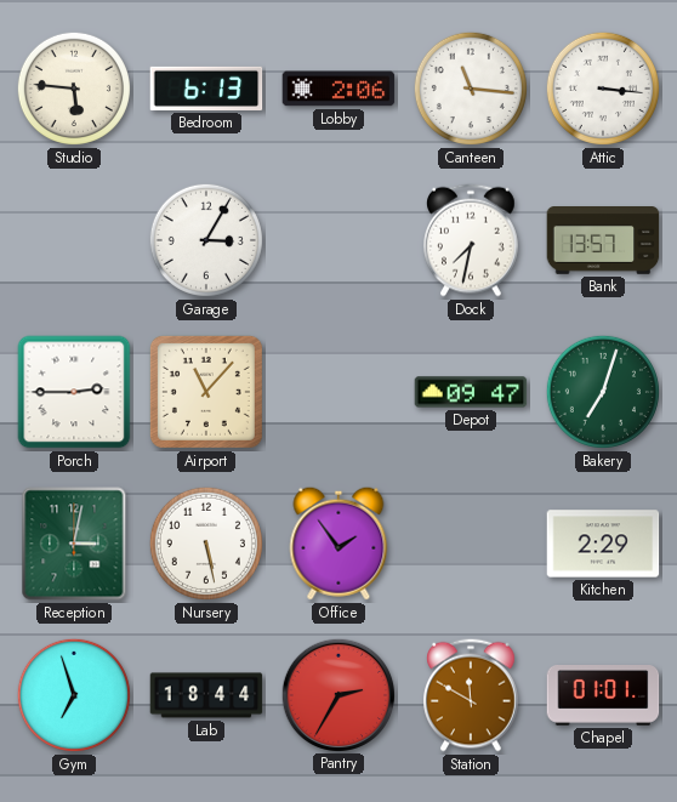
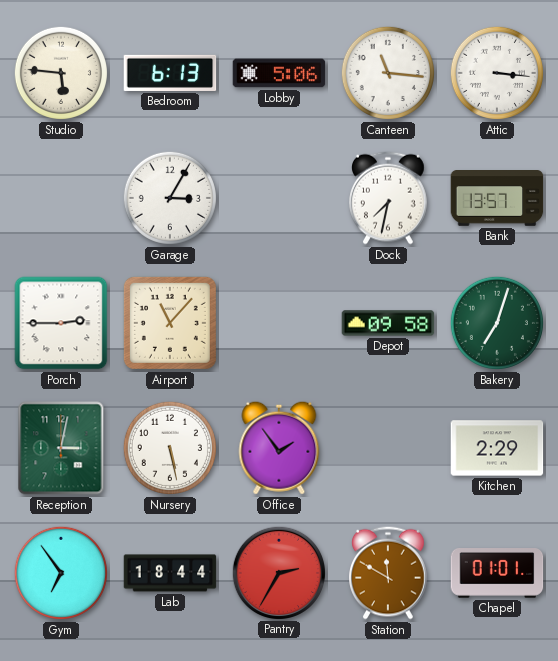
Lobby: 2:06 -> 5:06
Depot: 09:47 -> 09:58
Gym: 6:57 -> 6:54
